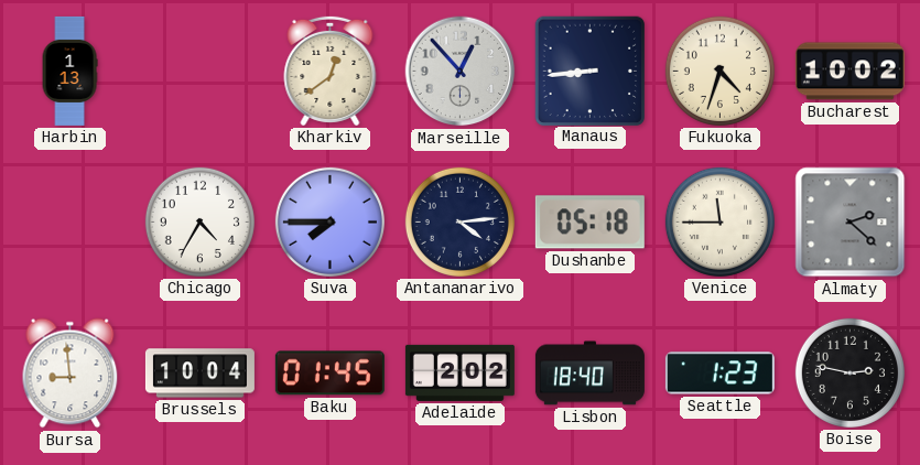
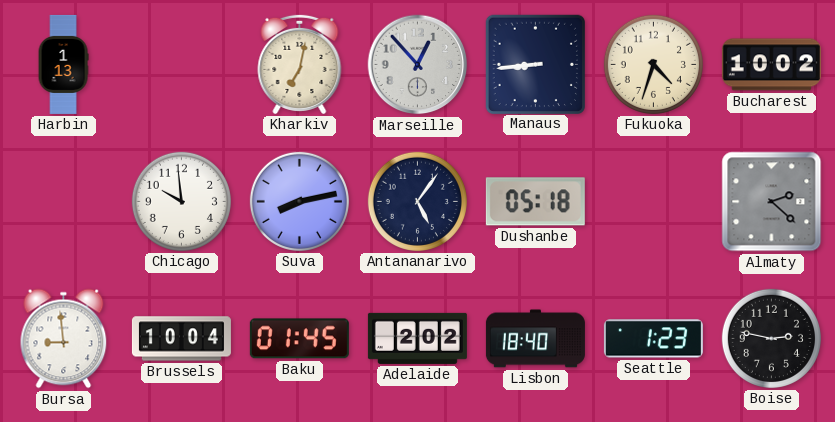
Kharkiv: 12:39 -> 7:02
Chicago: 4:35 -> 9:59
Suva: 7:45 -> 8:13
Antananarivo: 4:14 -> 5:06
Venice: 11:45 -> none
